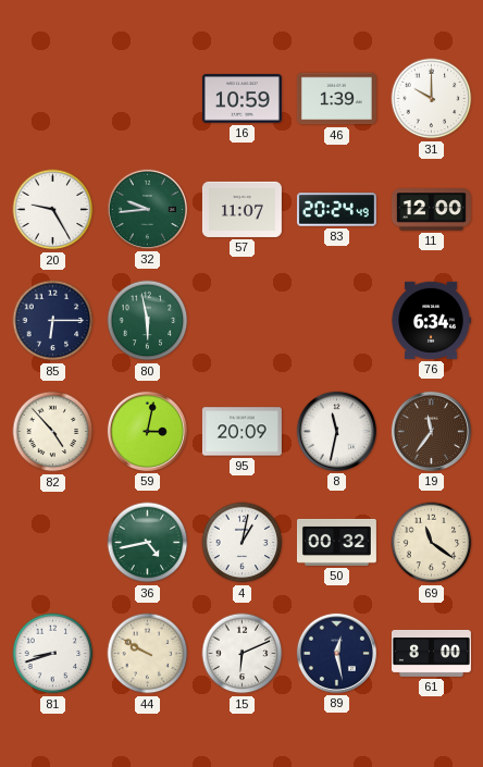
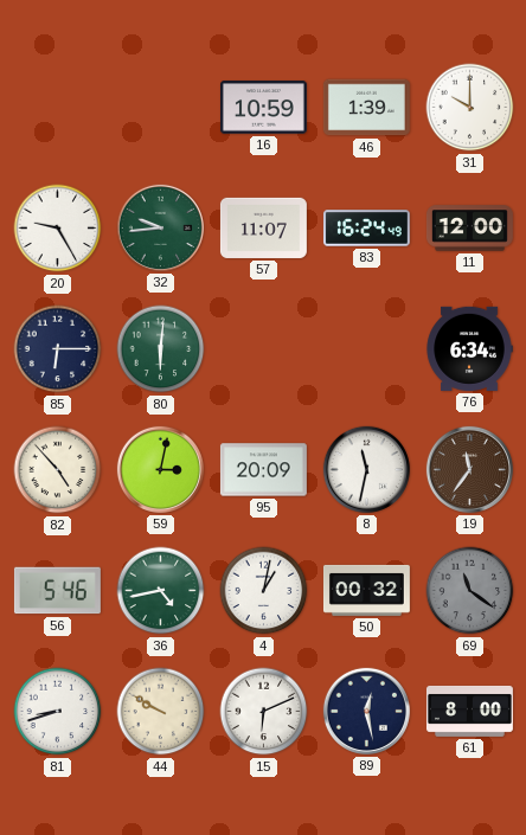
83: 20:24 -> 16:24
80: 5:58 -> 6:01
56: none -> 5:46
69 dial: cream -> grey
